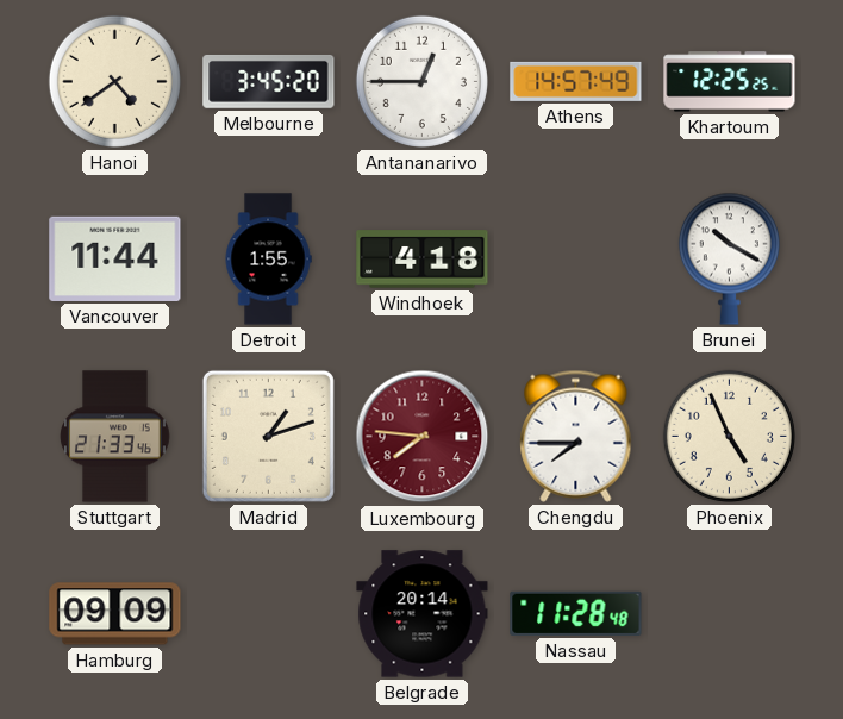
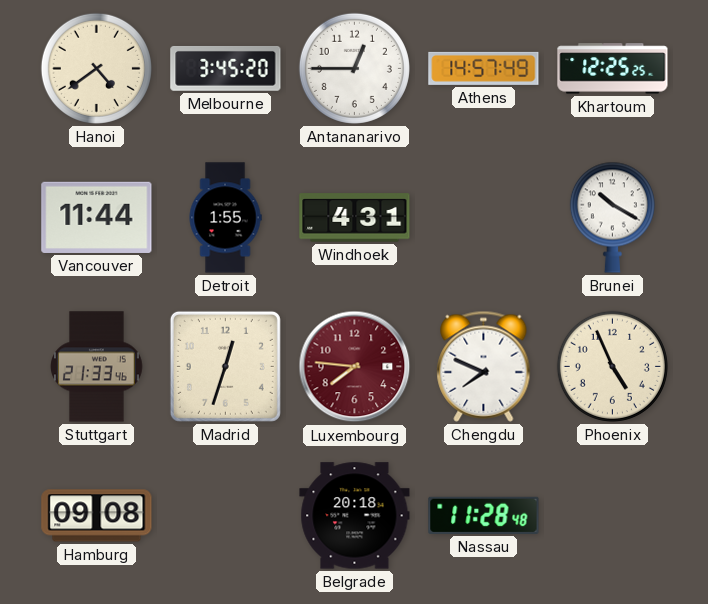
Windhoek: 4:18 -> 4:31
Madrid: 1:12 -> 12:33
Chengdu: 7:45 -> 7:49
Hamburg: 09:09 -> 09:08
Belgrade: 20:14 -> 20:18
